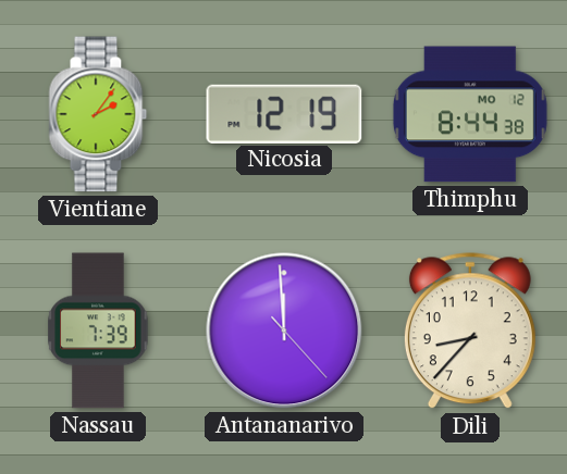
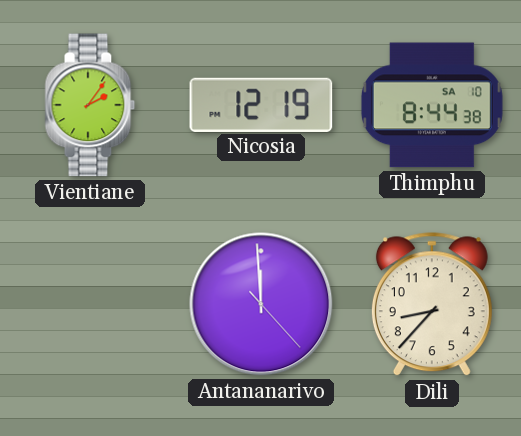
Thimphu date: MO 12 -> SA 10
Nassau: 7:39 -> none
